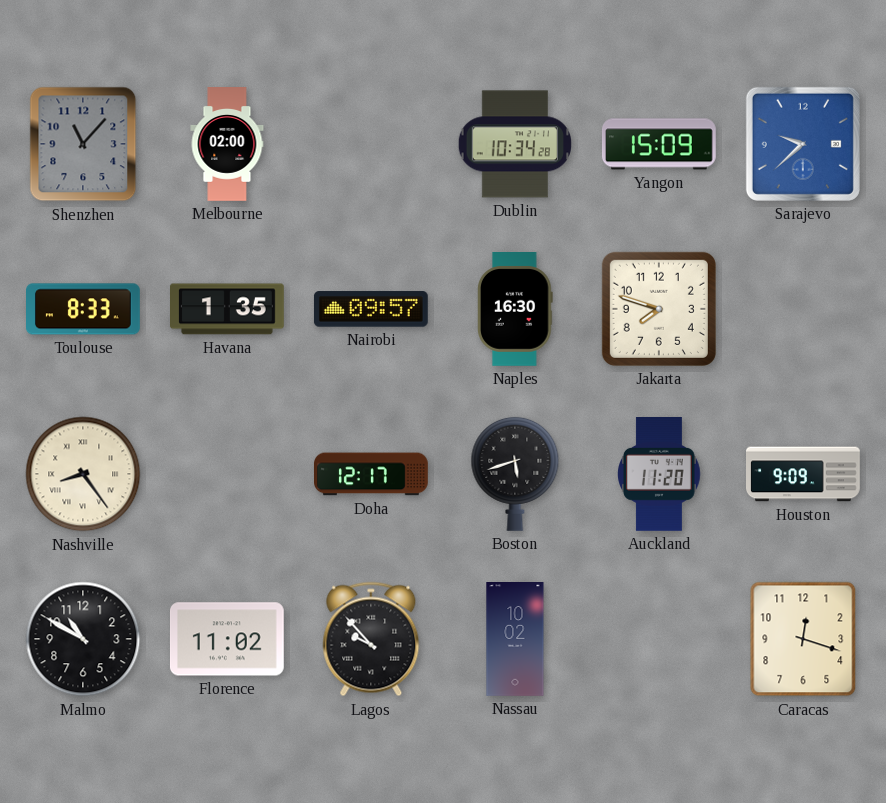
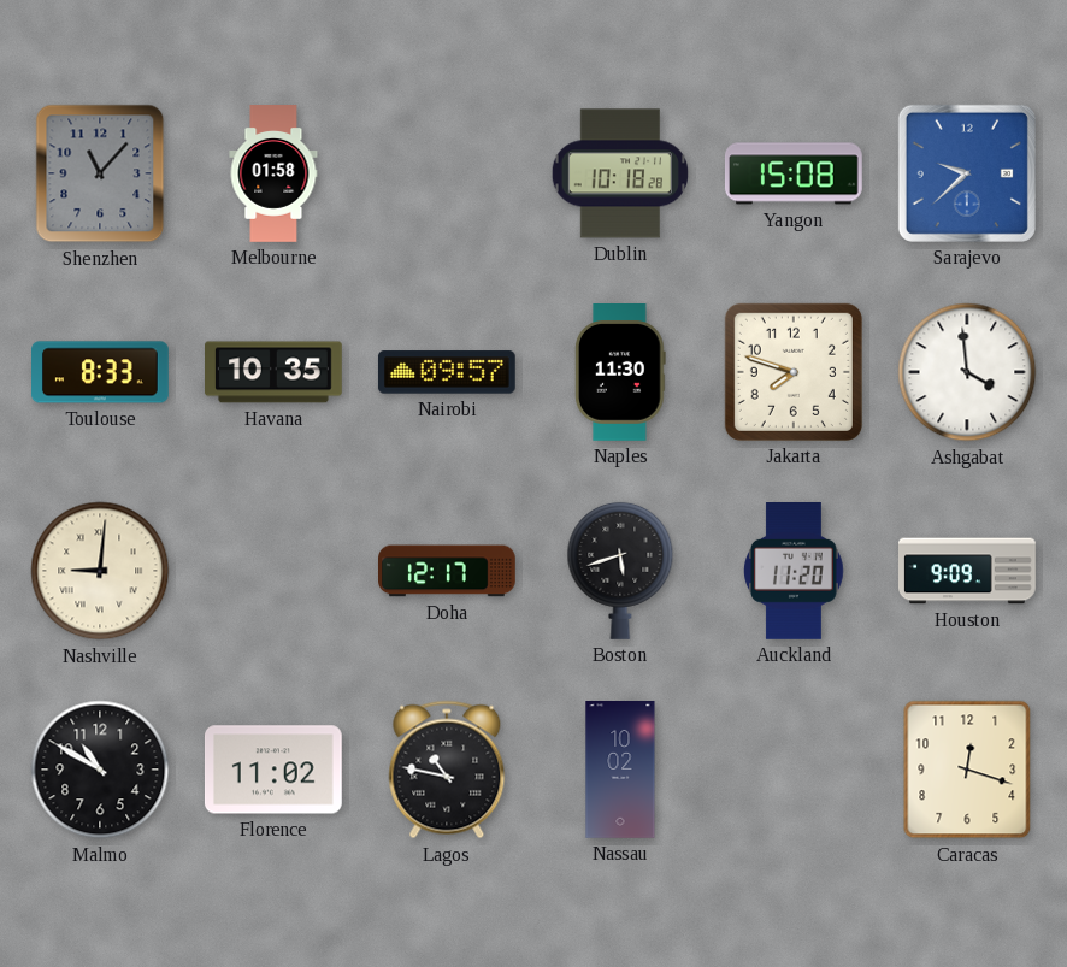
Melbourne: 02:00 -> 01:58
Dublin: 10:34 -> 10:18
Yangon: 15:09 -> 15:08
Havana: 1:35 -> 10:35
Naples: 16:30 -> 11:30
Ashgabat: none -> 3:59
Nashville: 8:24 -> 9:01
Lagos: 9:53 -> 10:47
